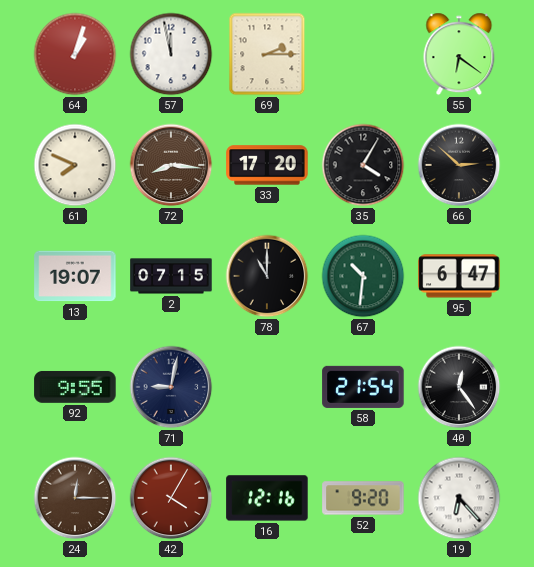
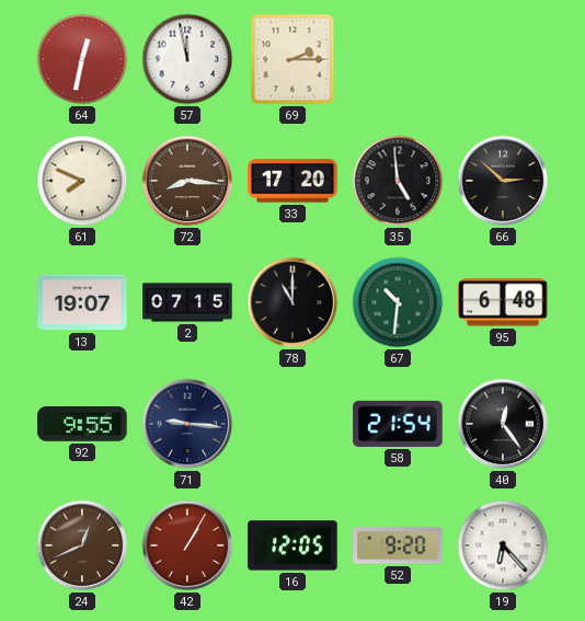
64: 1:03 -> 12:32
55: 6:21 -> none
35: 4:05 -> 4:59
95: 6:47 -> 6:48
71: 9:02 -> 9:16
24: 12:15 -> 12:41
42: 4:05 -> 1:05
16: 12:16 -> 12:05
